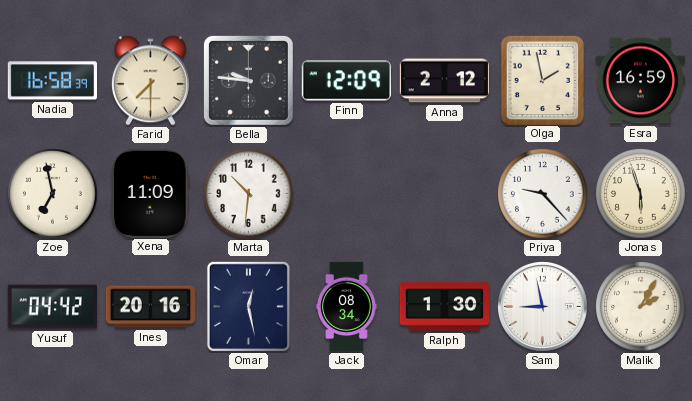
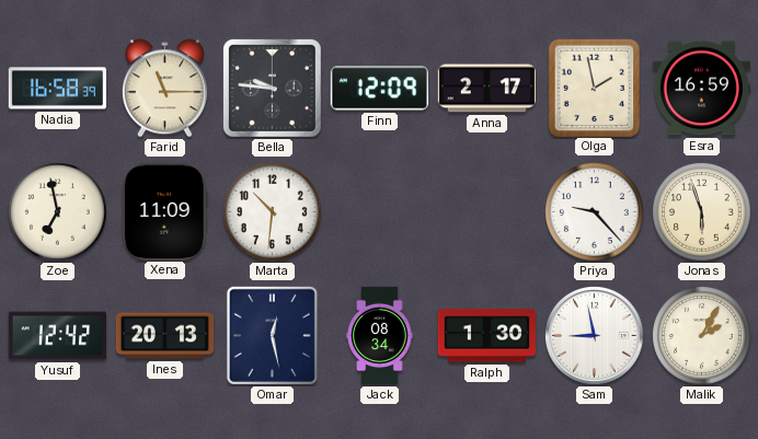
Farid: 7:30 -> 11:15
Anna: 2:12 -> 2:17
Yusuf: 04:42 -> 12:42
Ines: 20:16 -> 20:13
